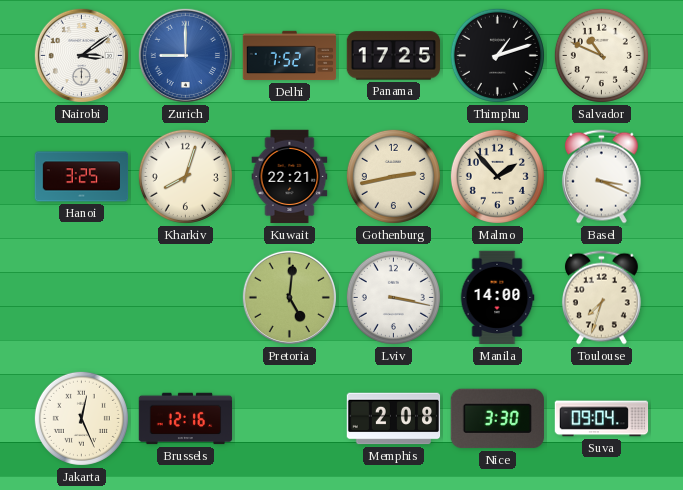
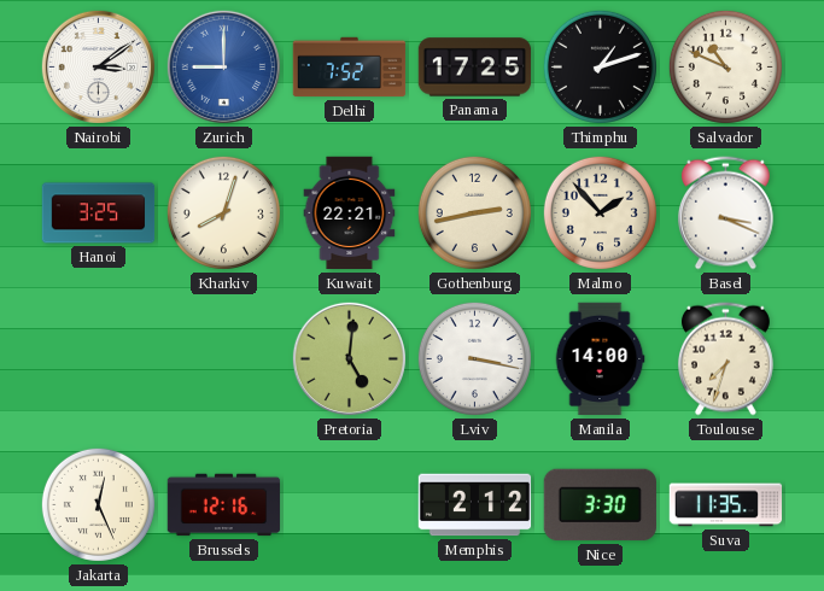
Memphis: 2:08 -> 2:12
Suva: 09:04 -> 11:35
